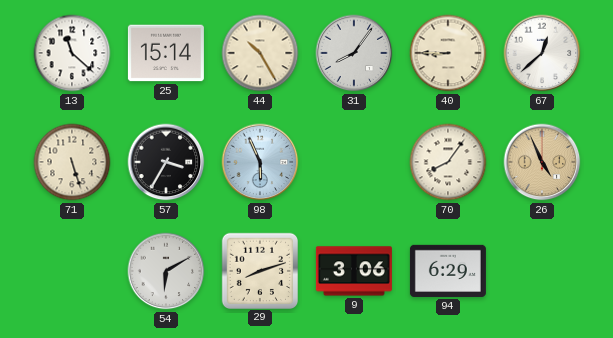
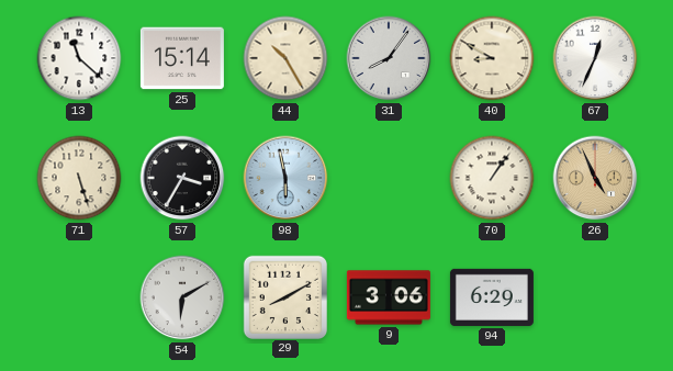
40: 8:45 -> 8:50
67: 12:38 -> 12:34
98: 5:56 -> 5:58
70: 8:06 -> 1:06
29: 8:12 -> 8:10
